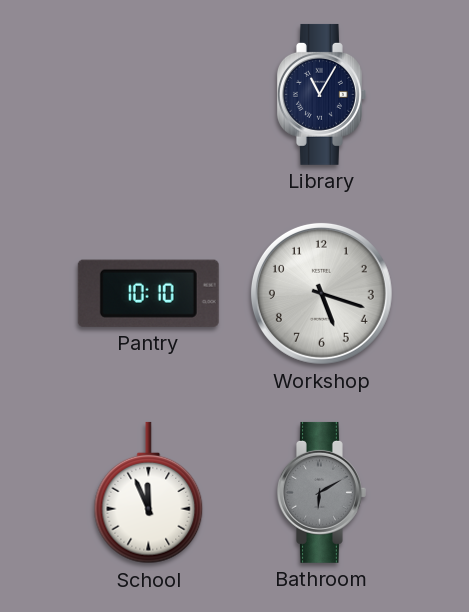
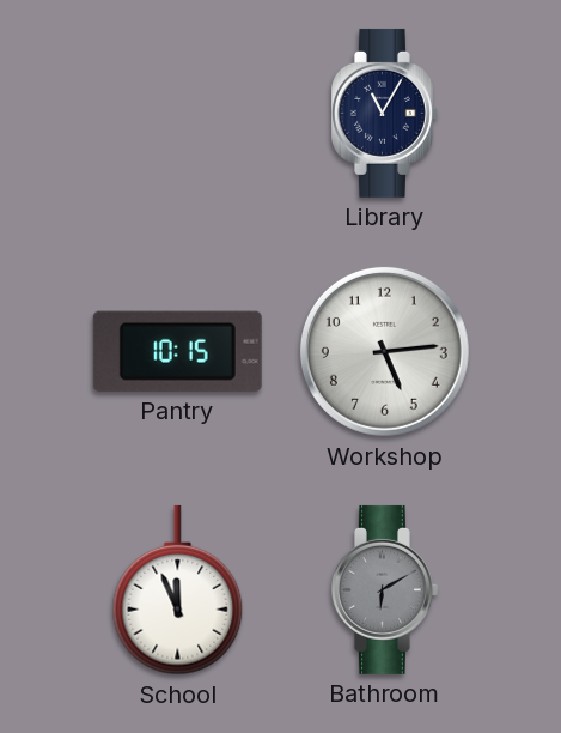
Pantry: 10:10 -> 10:15
Workshop: 5:18 -> 5:14
